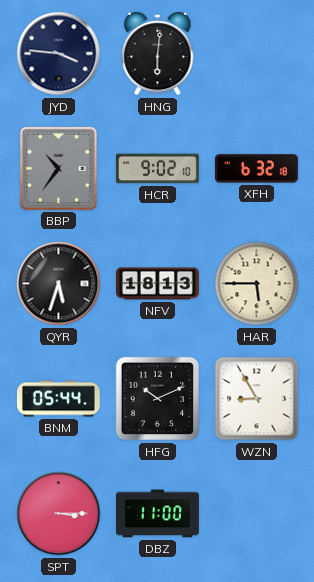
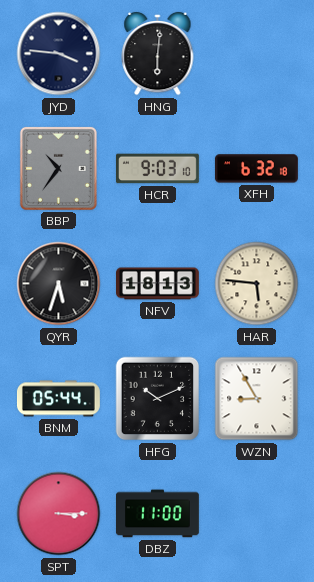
HCR: 9:02 -> 9:03
HAR: 5:45 -> 5:46
